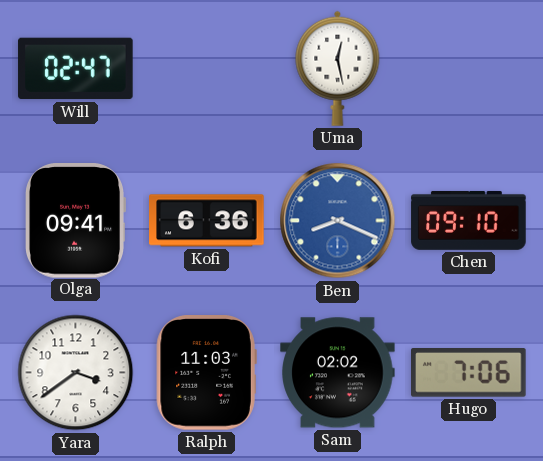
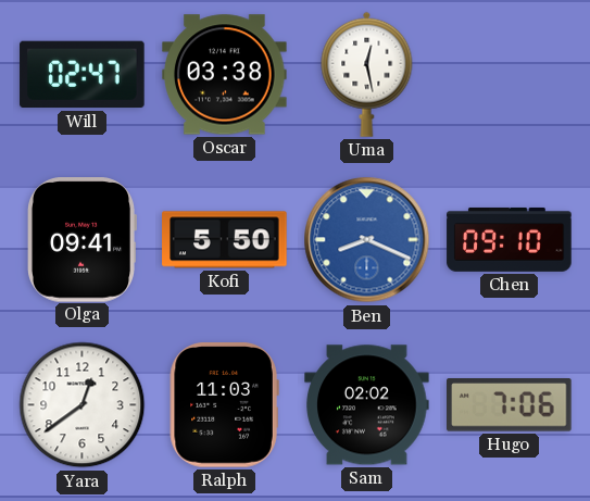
Oscar: none -> 03:38
Kofi: 6:36 -> 5:50
Yara: 3:39 -> 12:39
